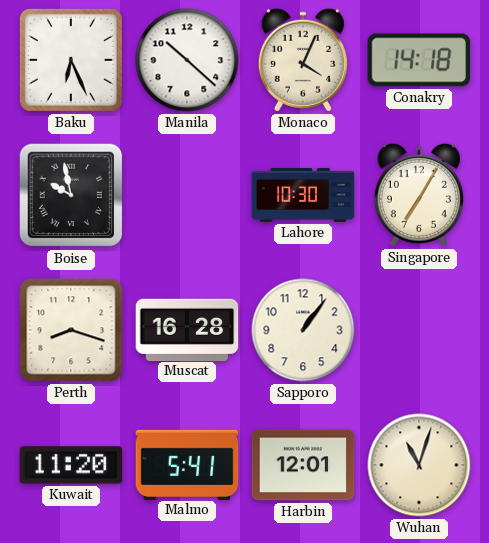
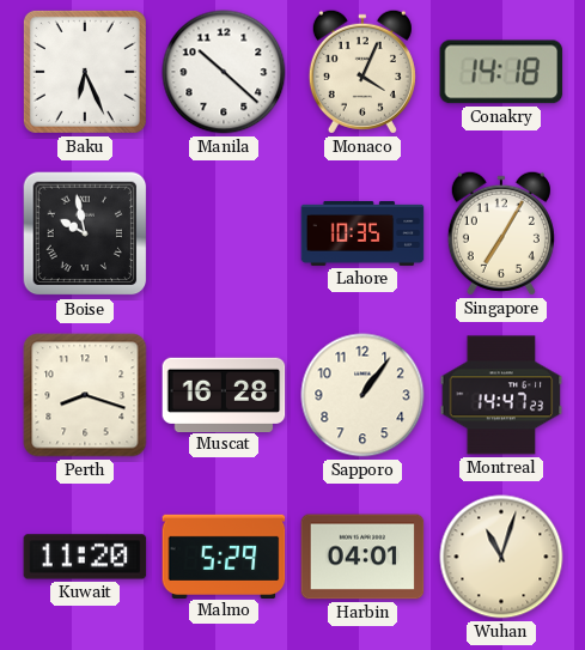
Lahore: 10:30 -> 10:35
Montreal: none -> 14:47
Malmo: 5:41 -> 5:29
Harbin: 12:01 -> 04:01
